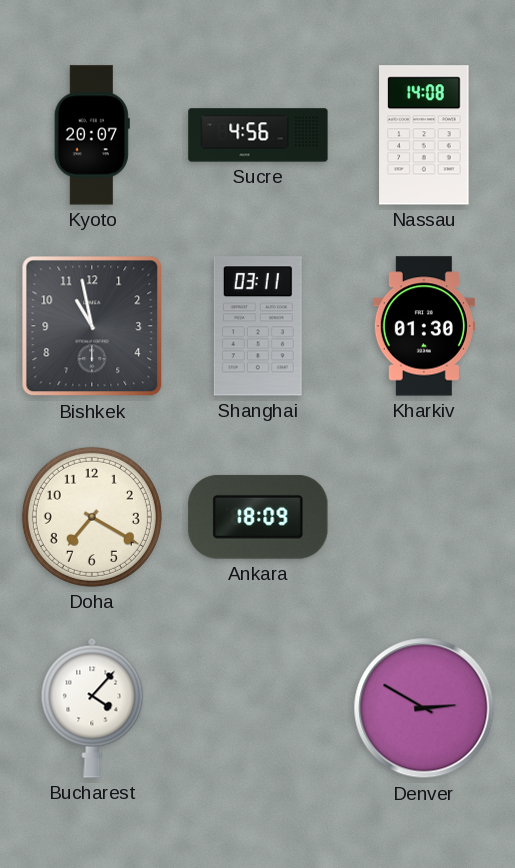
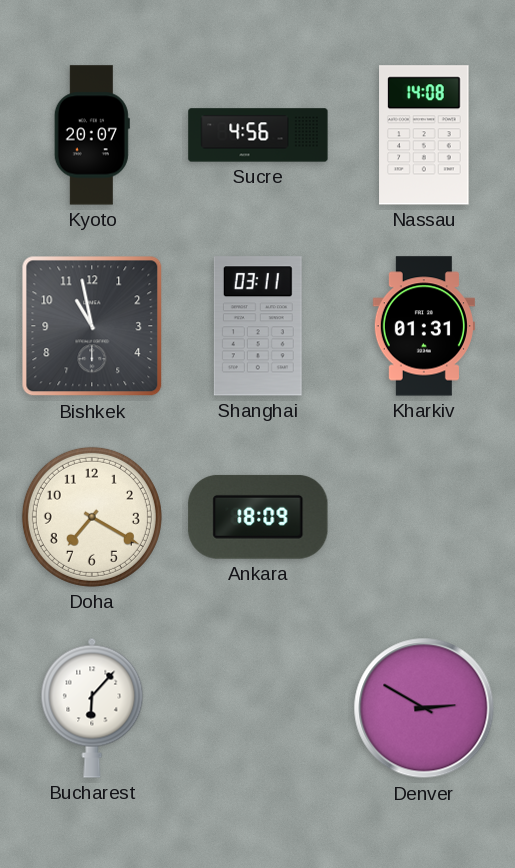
Kharkiv: 01:30 -> 01:31
Bucharest: 4:07 -> 6:07
